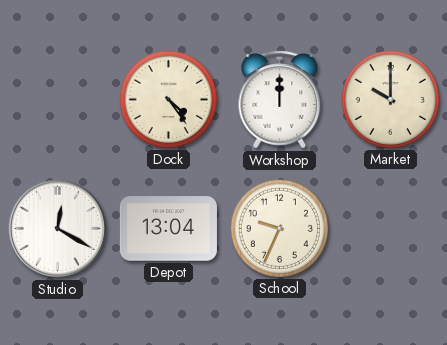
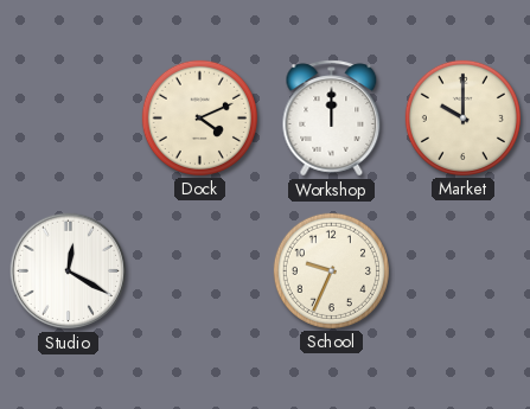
Dock: 4:24 -> 4:11
Depot: 13:04 -> none
